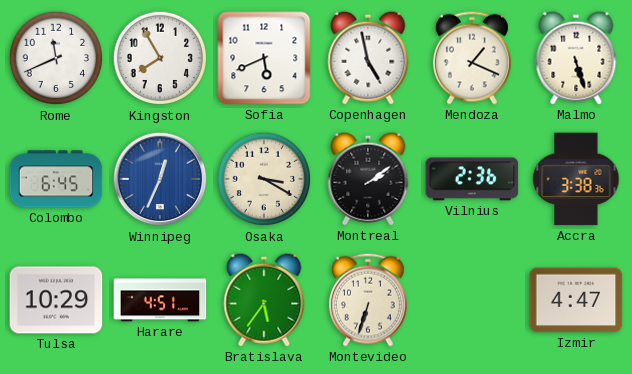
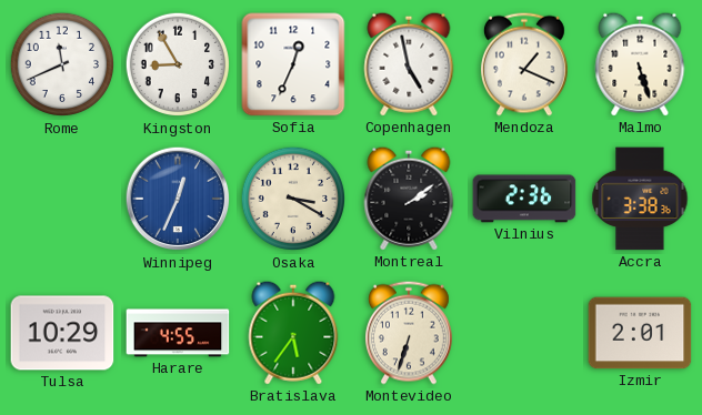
Kingston: 7:55 -> 8:55
Sofia: 5:41 -> 12:34
Colombo: 6:45 -> none
Harare: 4:51 -> 4:55
Izmir: 4:47 -> 2:01
